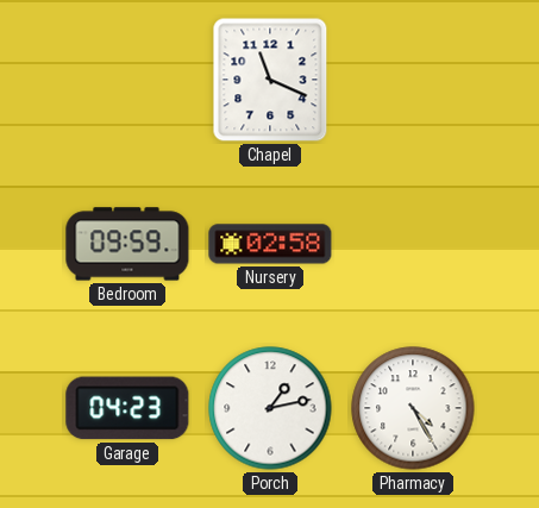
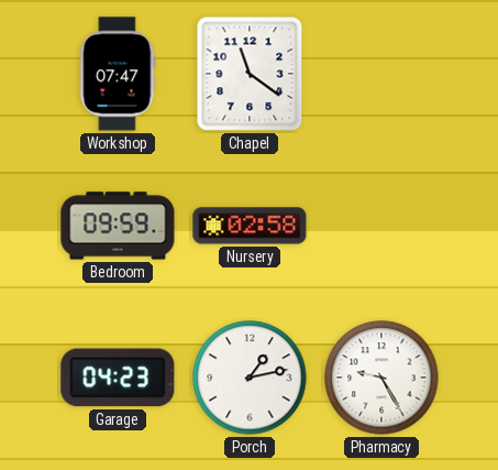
Workshop: none -> 07:47
Chapel: 11:19 -> 11:21
Pharmacy: 4:25 -> 9:25
